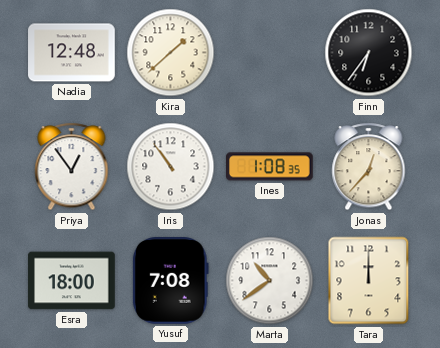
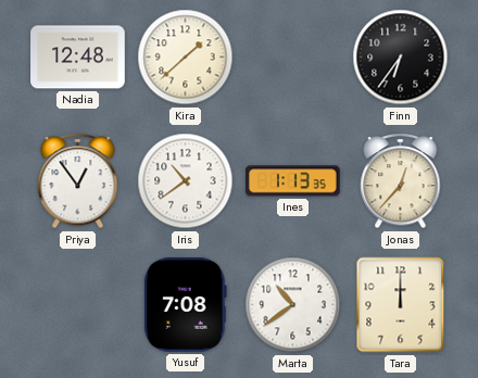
Iris: 10:54 -> 10:39
Ines: 1:08 -> 1:13
Esra: 18:00 -> none
